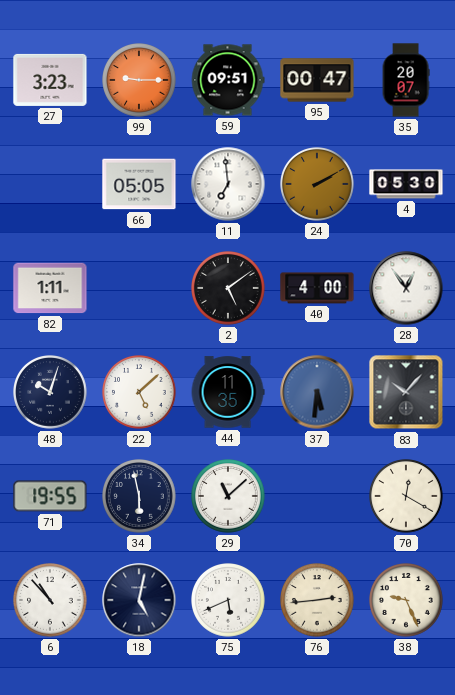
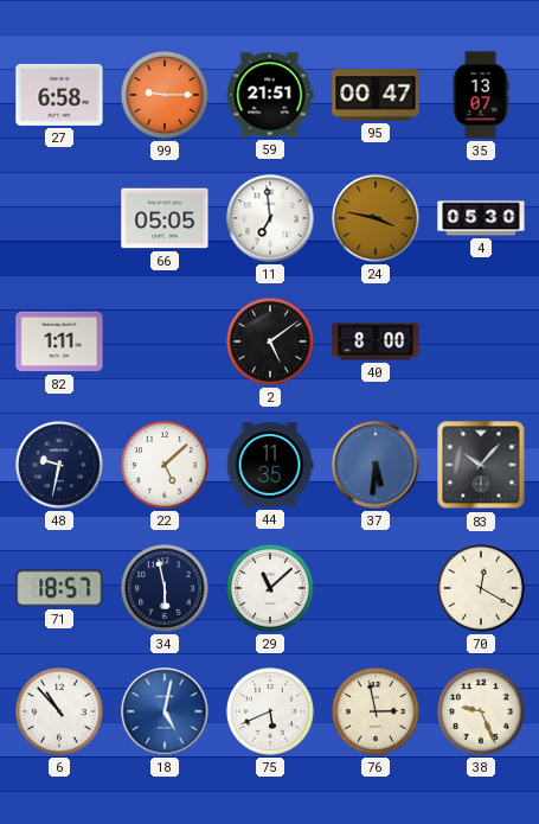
27: 3:23 -> 6:58
59: 09:51 -> 21:51
35: 20:07 -> 13:07
24: 2:10 -> 3:47
40: 4:00 -> 8:00
28: 12:54 -> none
48: 10:03 -> 9:32
71: 19:55 -> 18:57
18 dial: navy -> blue
76: 2:44 -> 2:58
